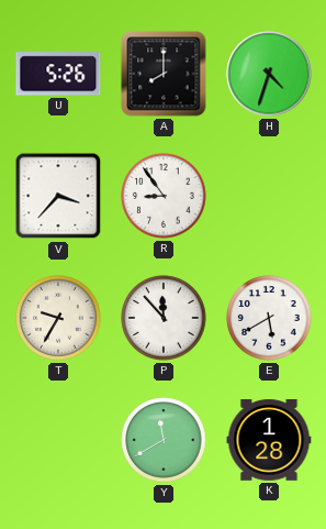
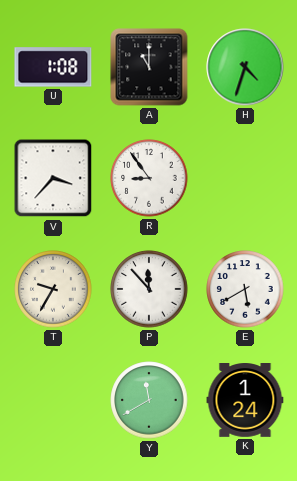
U: 5:26 -> 1:08
A: 8:00 -> 11:00
K: 1:28 -> 1:24
